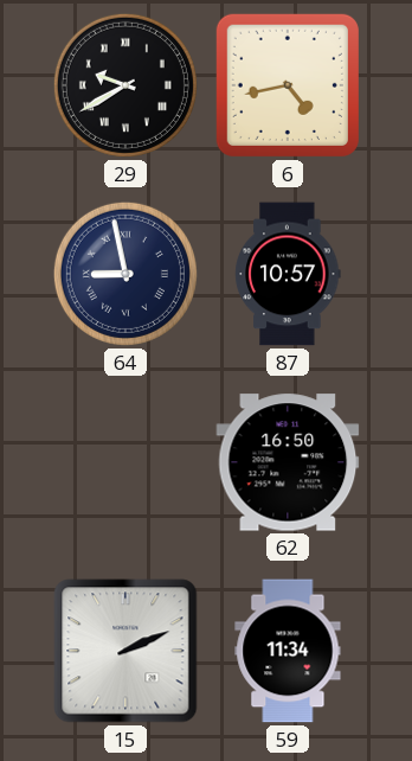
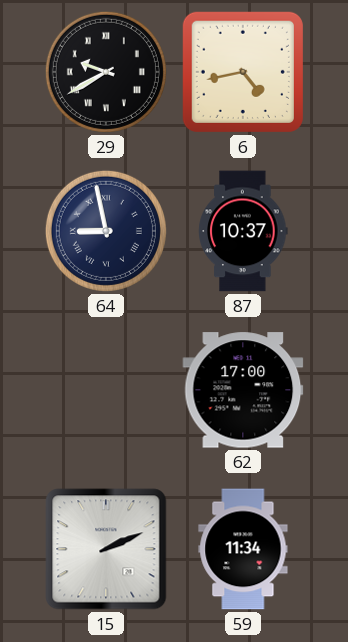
87: 10:57 -> 10:37
62: 16:50 -> 17:00
